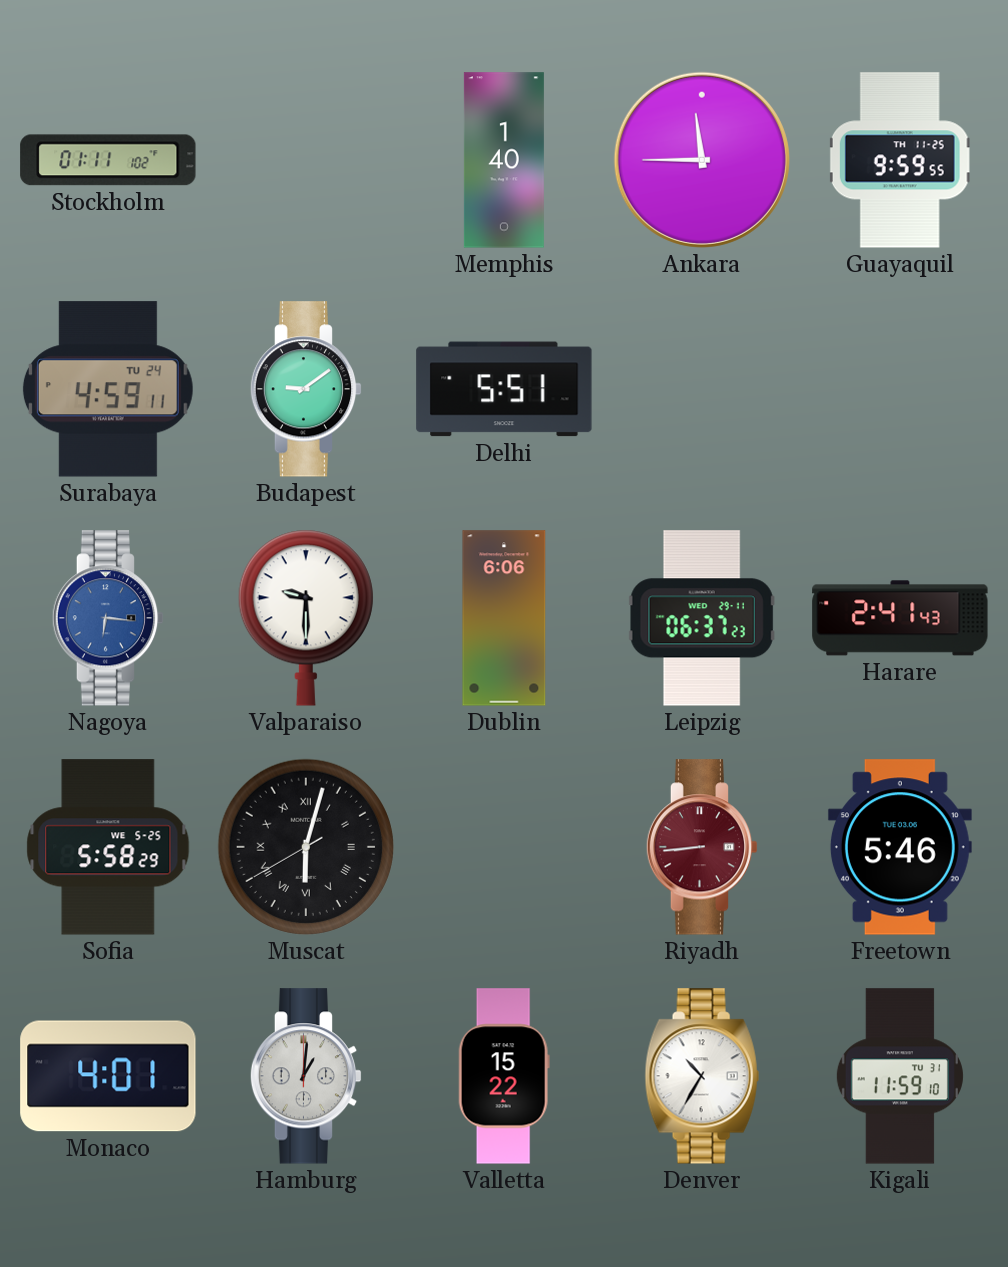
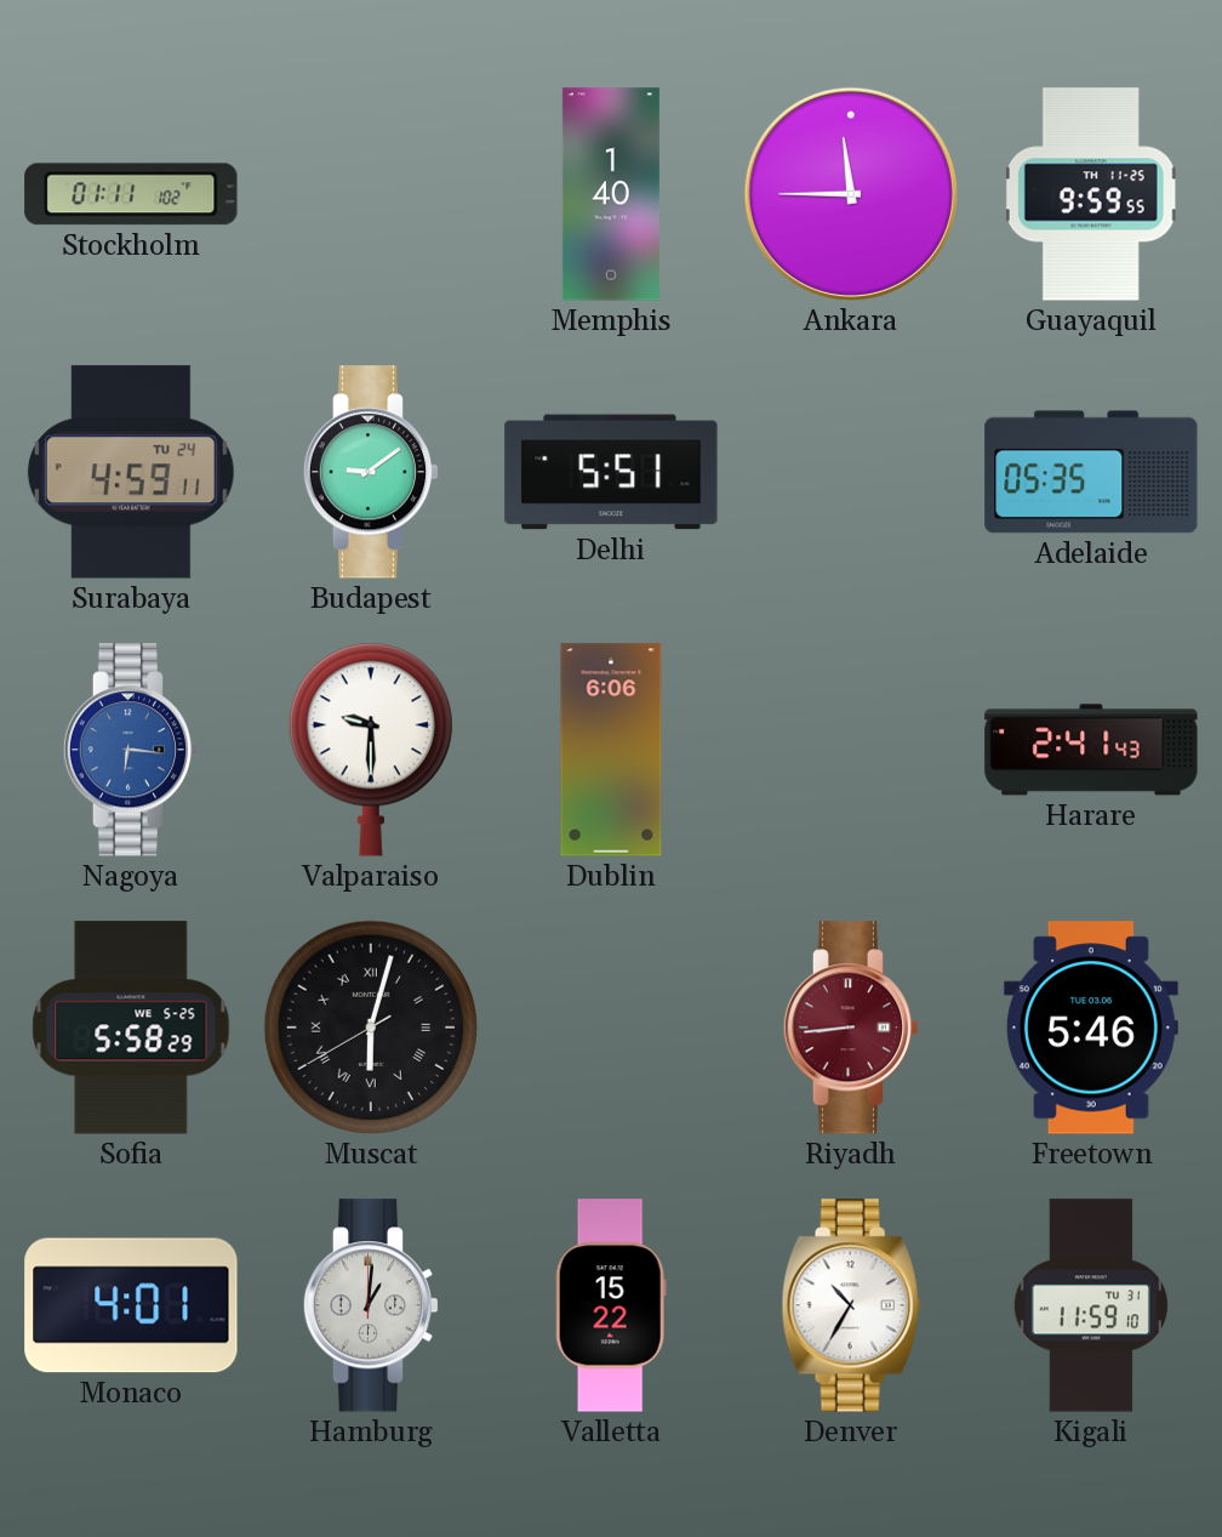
Adelaide: none -> 05:35
Leipzig: 06:37 -> none
